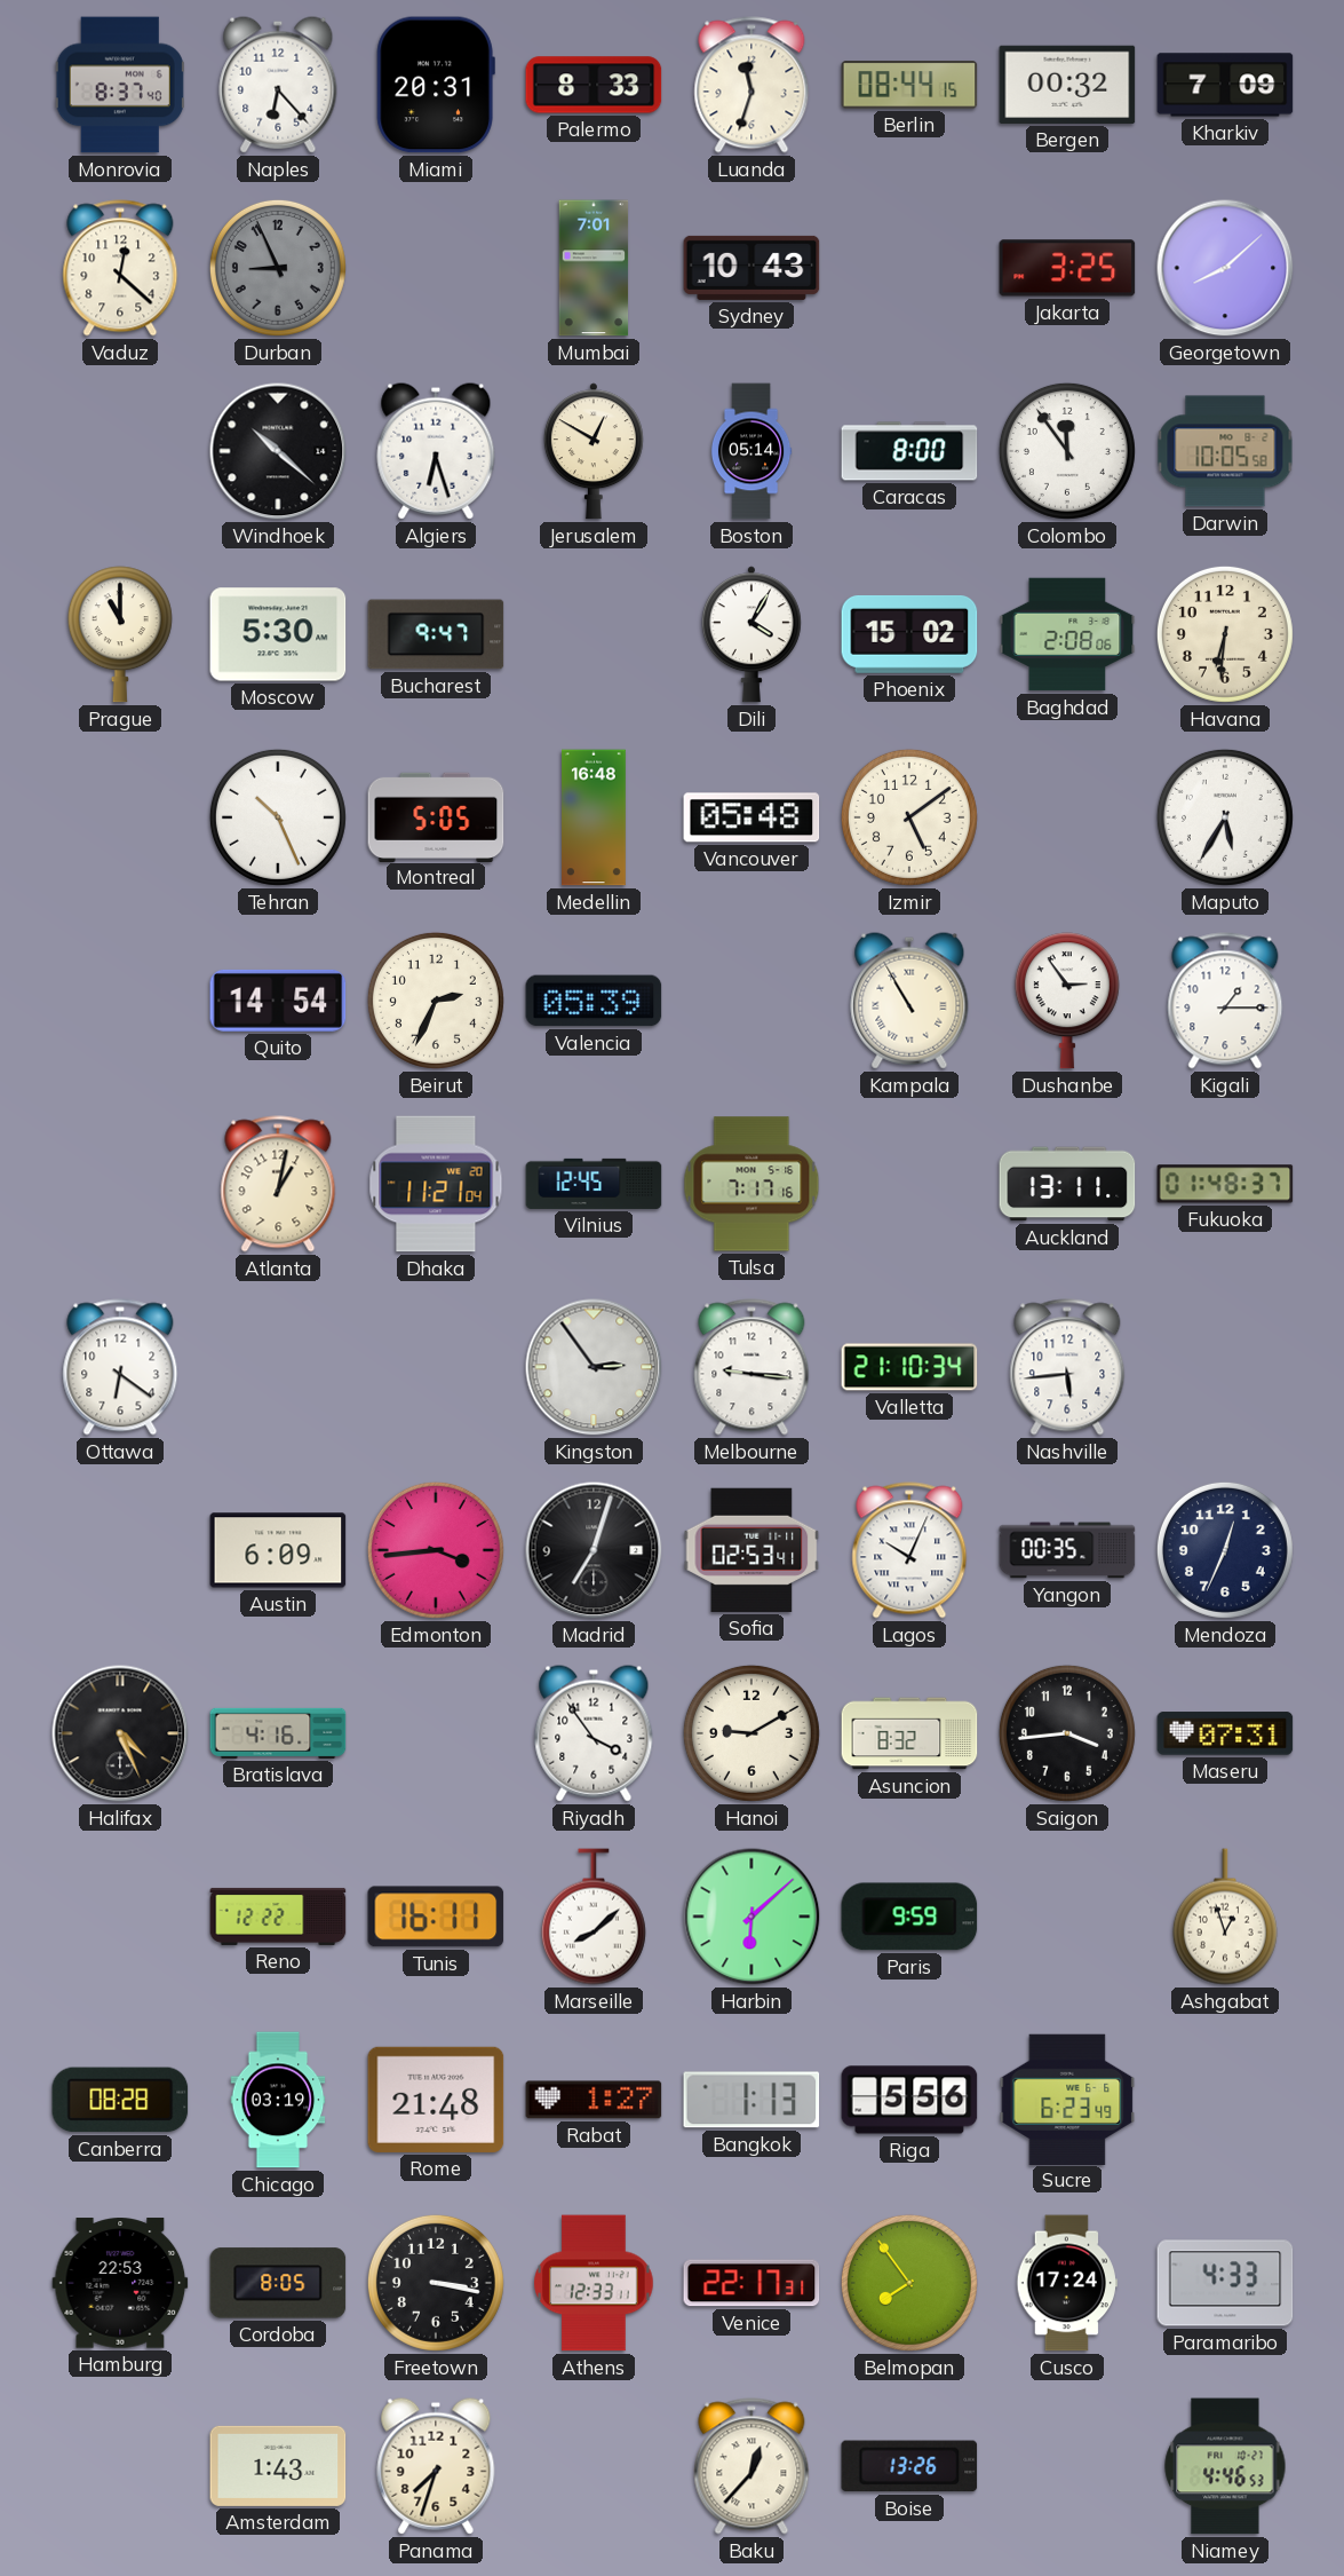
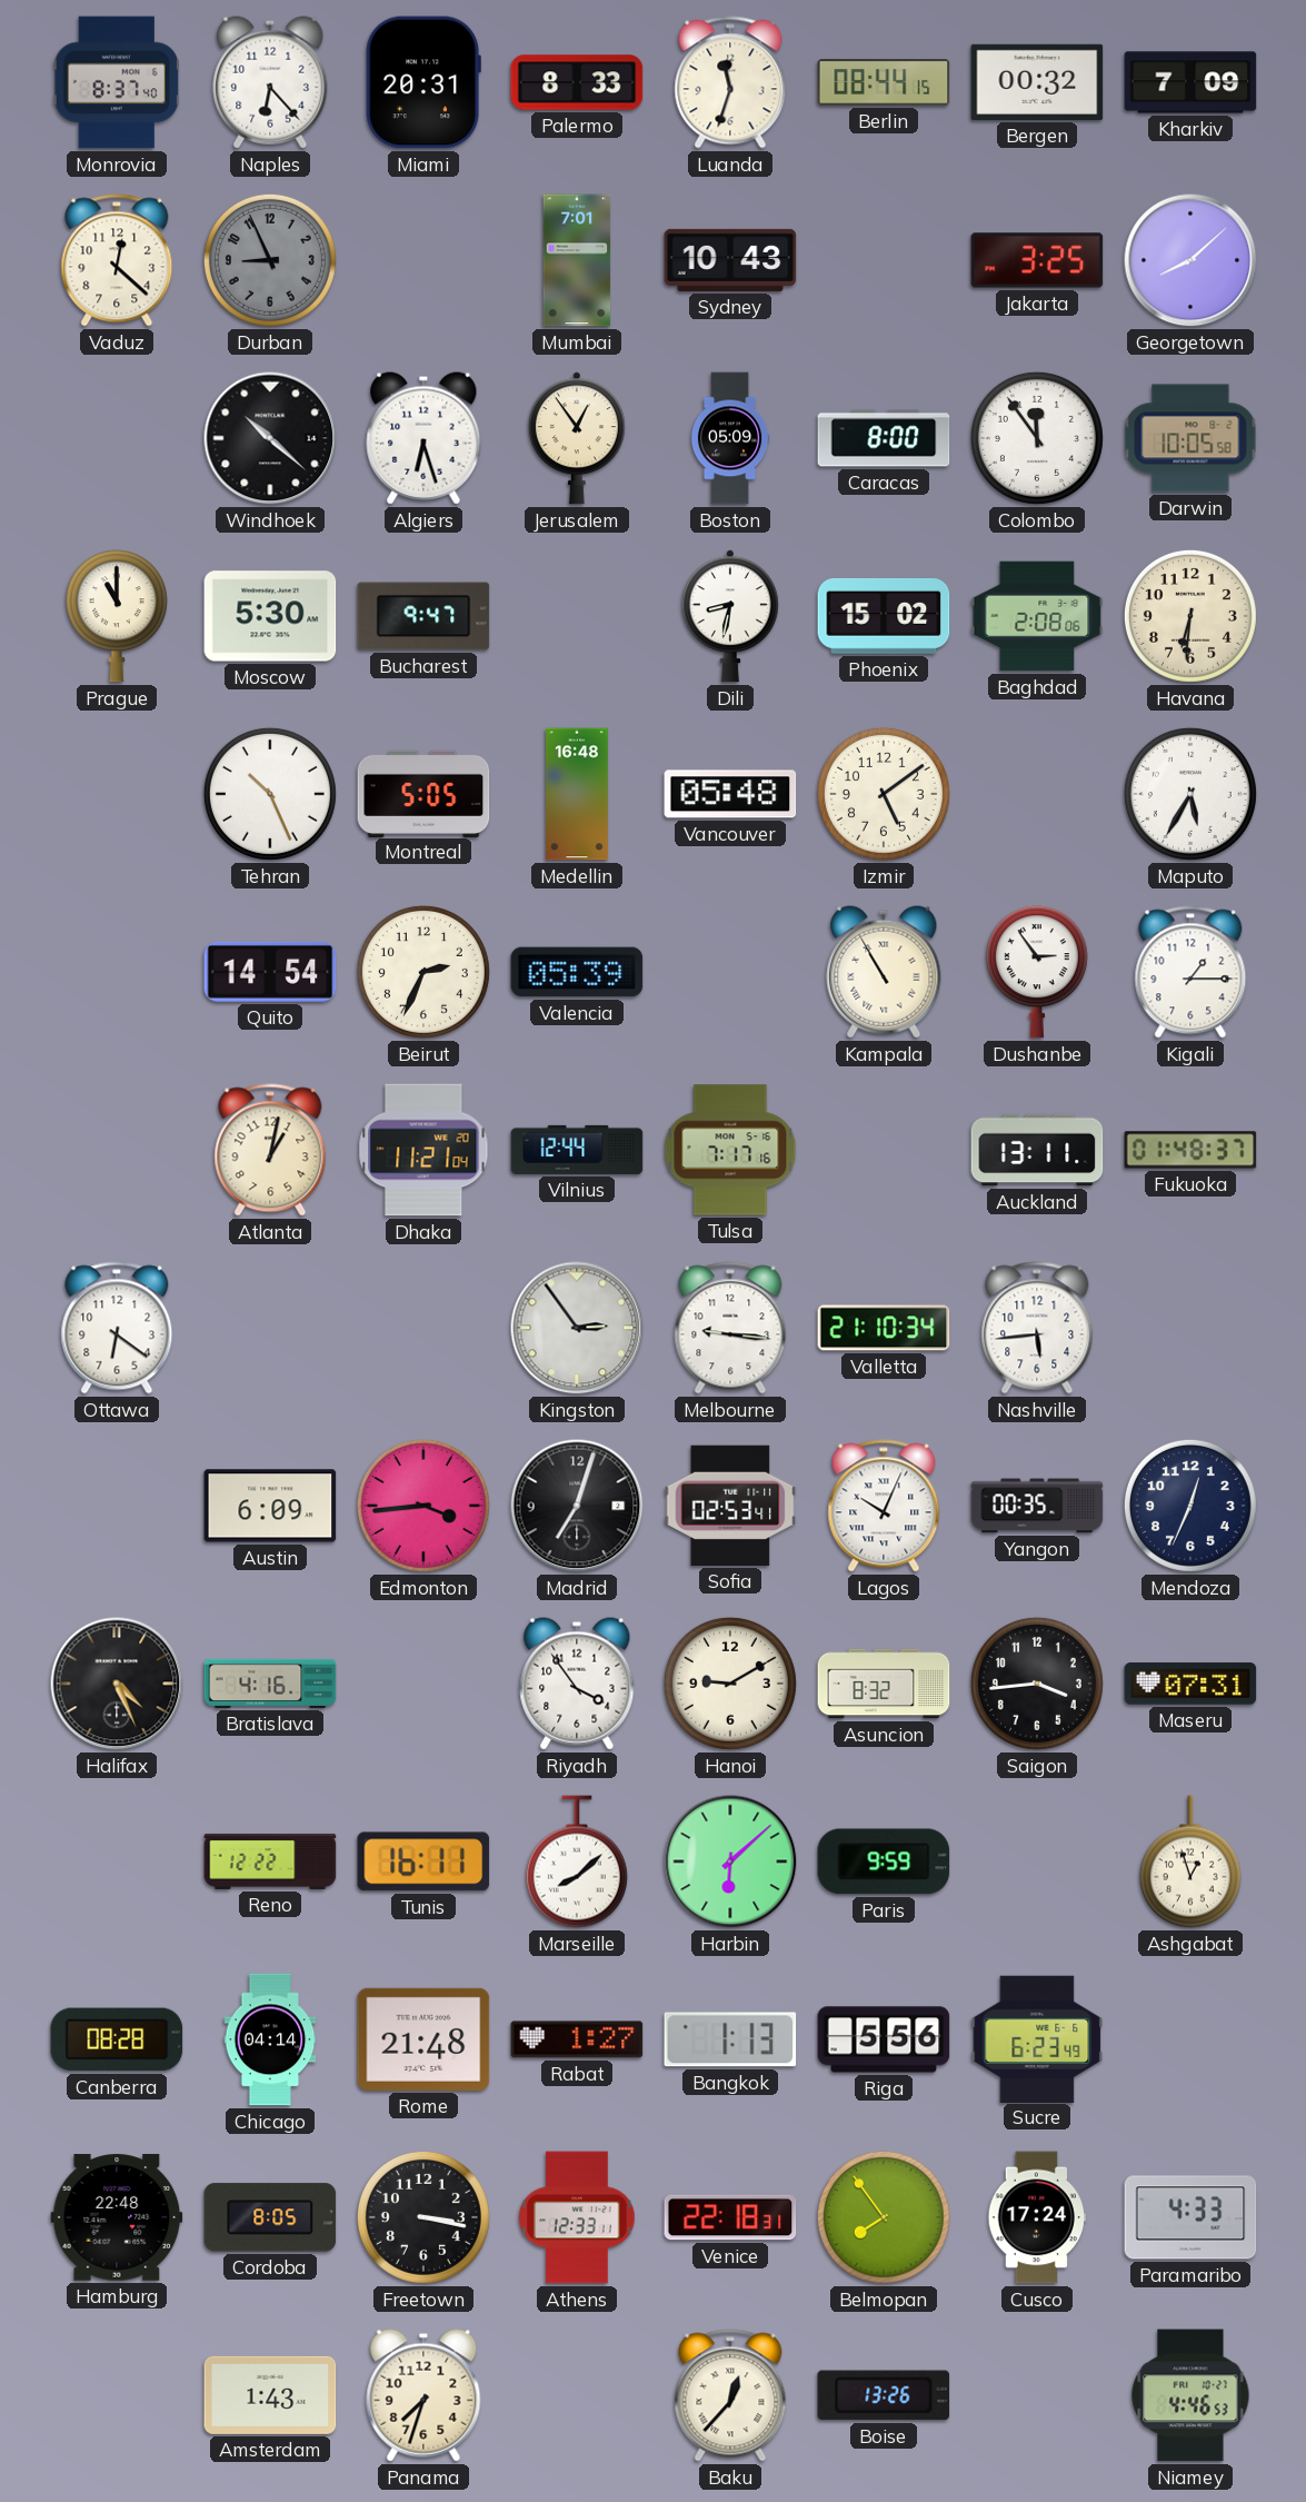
Jerusalem: 12:50 -> 12:54
Boston: 05:14 -> 05:09
Dili: 4:05 -> 8:32
Vilnius: 12:45 -> 12:44
Chicago: 03:19 -> 04:14
Hamburg: 22:53 -> 22:48
Venice: 22:17 -> 22:18
